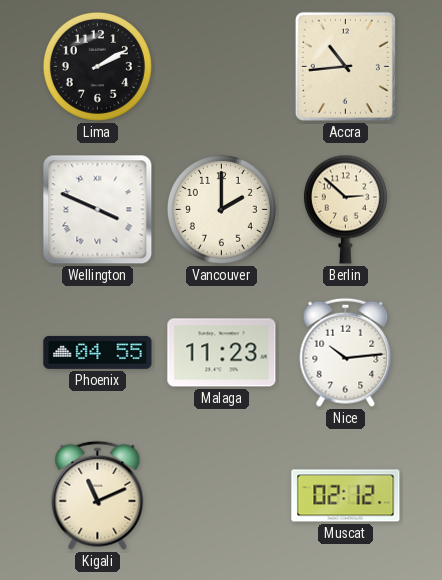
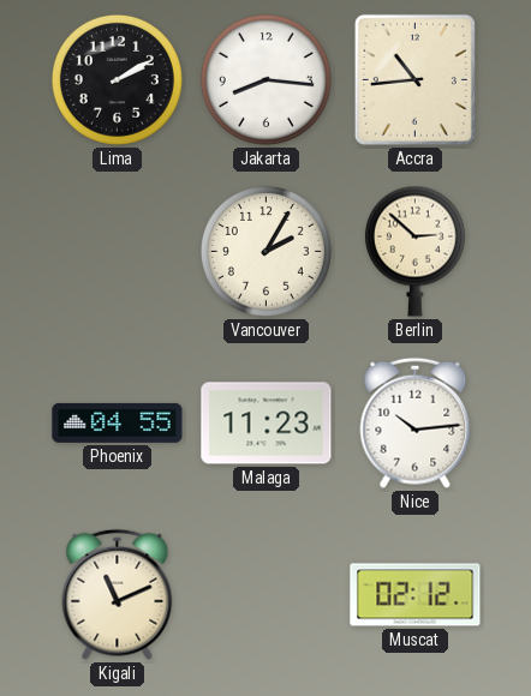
Jakarta: none -> 8:16
Wellington: 3:49 -> none
Vancouver: 2:00 -> 2:05
